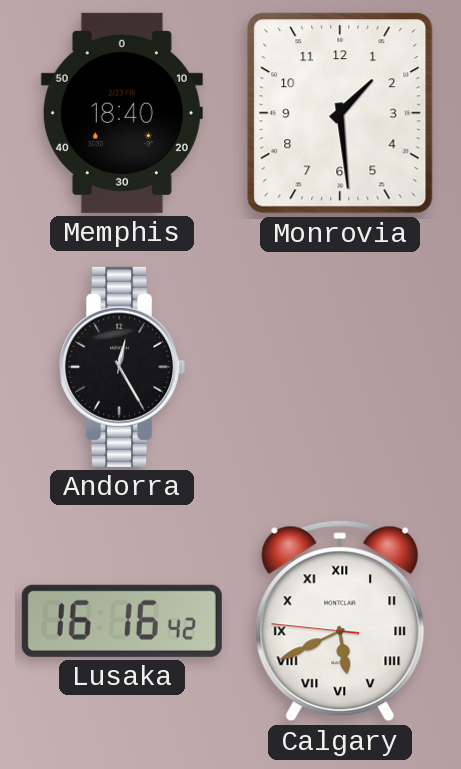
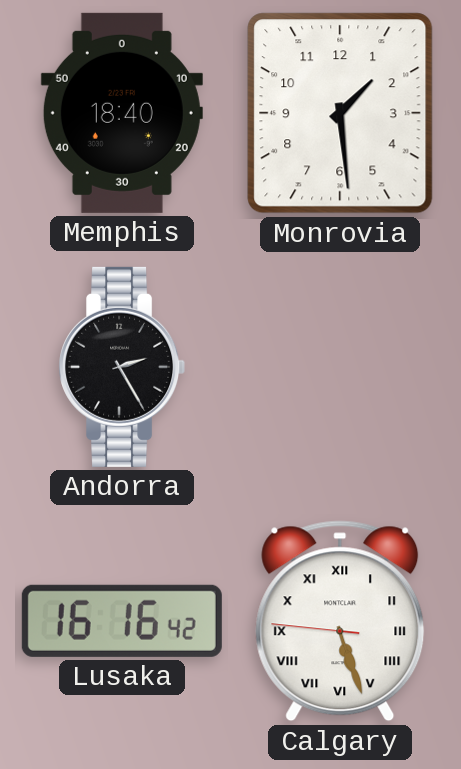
Andorra: 12:25 -> 2:25
Calgary: 5:40 -> 5:26
